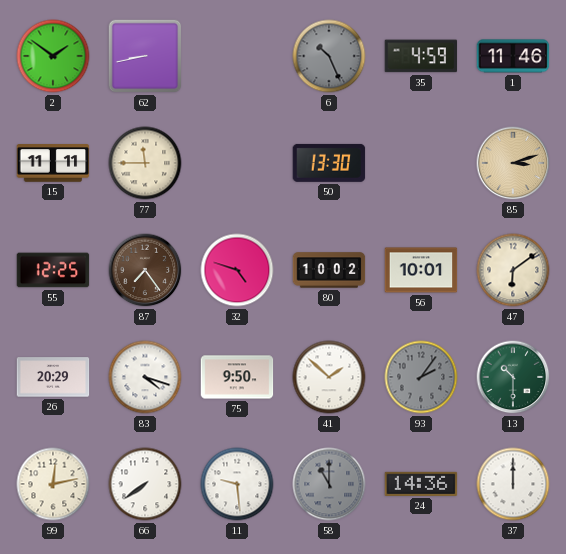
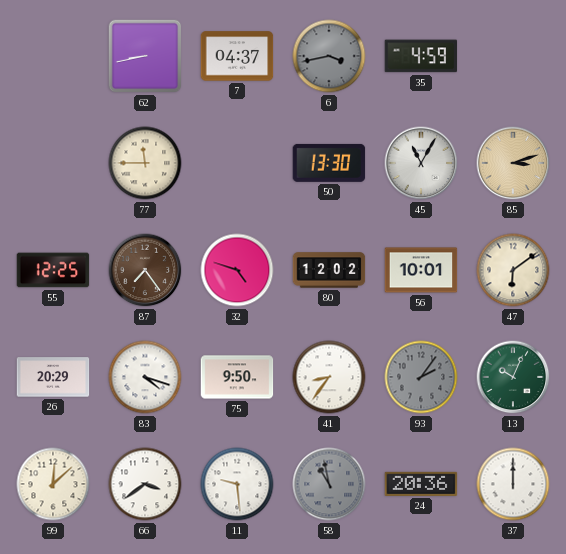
2: 1:51 -> none
7: none -> 04:37
6: 10:26 -> 3:43
1: 11:46 -> none
15: 11:11 -> none
45: none -> 11:05
80: 10:02 -> 12:02
41: 1:52 -> 8:36
13: 10:30 -> 10:04
99: 12:13 -> 12:08
66: 7:39 -> 3:39
58: 11:00 -> 10:58
24: 14:36 -> 20:36
